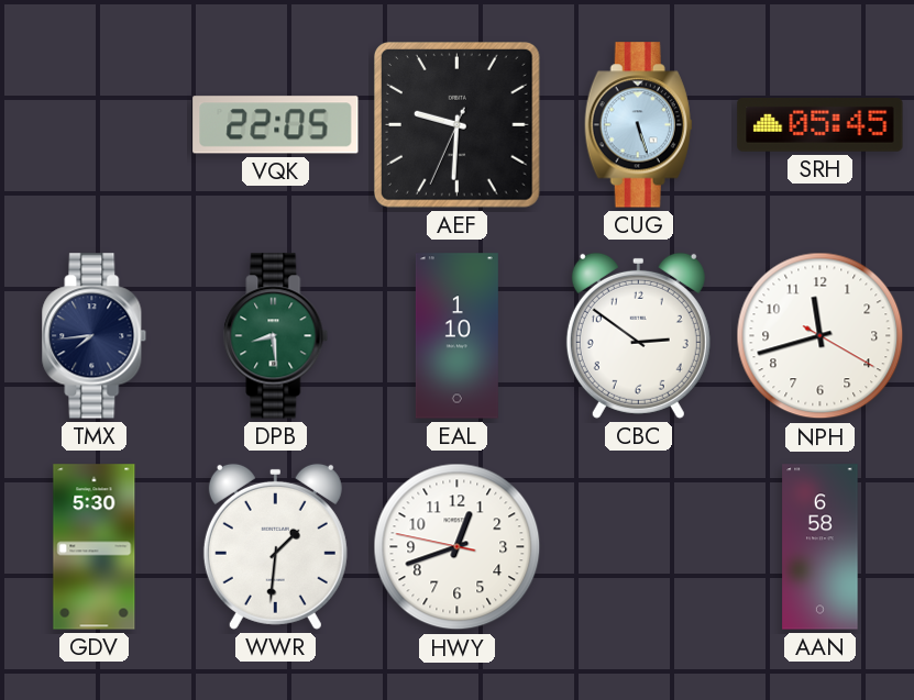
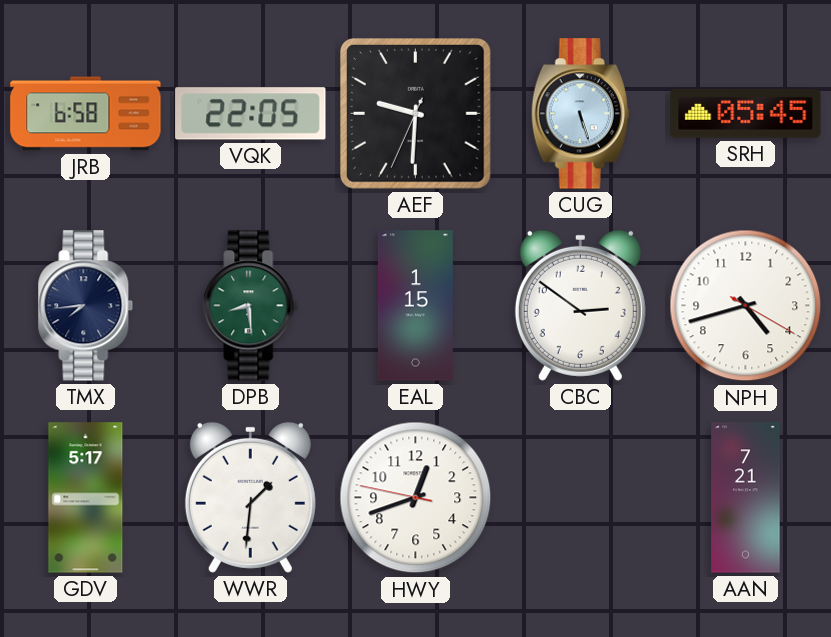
JRB: none -> 6:58
EAL: 1:10 -> 1:15
NPH: 11:42 -> 4:42
GDV: 5:30 -> 5:17
AAN: 6:58 -> 7:21
